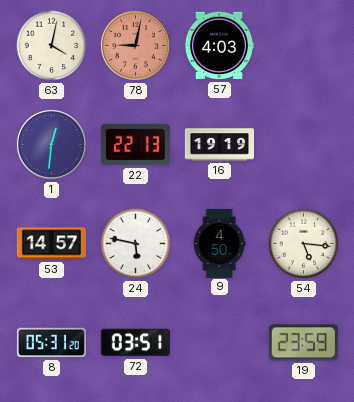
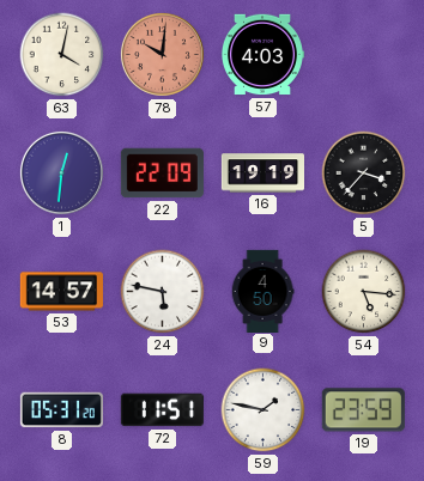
78: 9:02 -> 10:01
22: 22:13 -> 22:09
5: none -> 3:37
72: 03:51 -> 11:51
59: none -> 1:47
